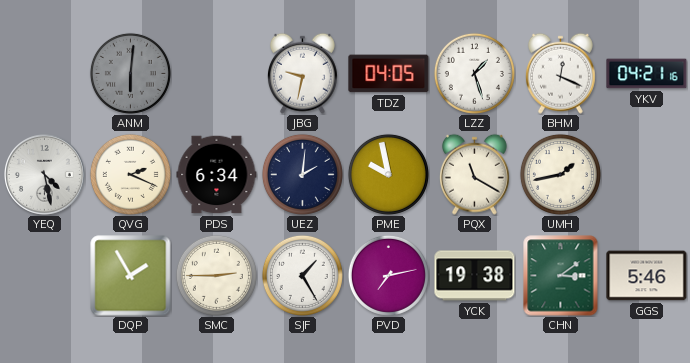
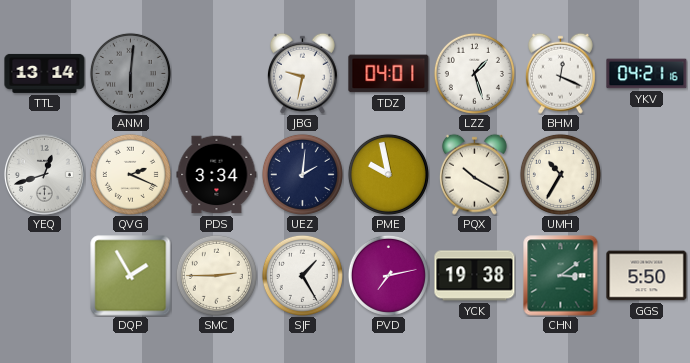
TTL: none -> 13:14
TDZ: 04:05 -> 04:01
YEQ: 4:28 -> 12:42
PDS: 6:34 -> 3:34
PQX: 11:20 -> 10:20
UMH: 1:43 -> 10:35
GGS: 5:46 -> 5:50
